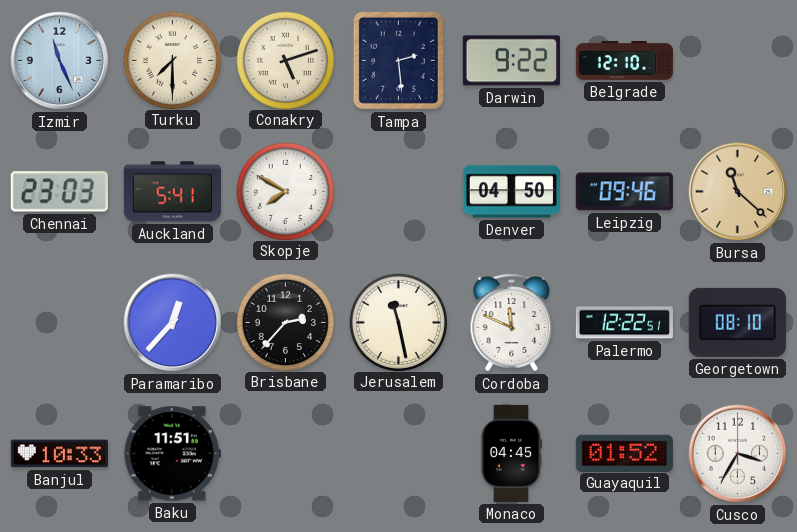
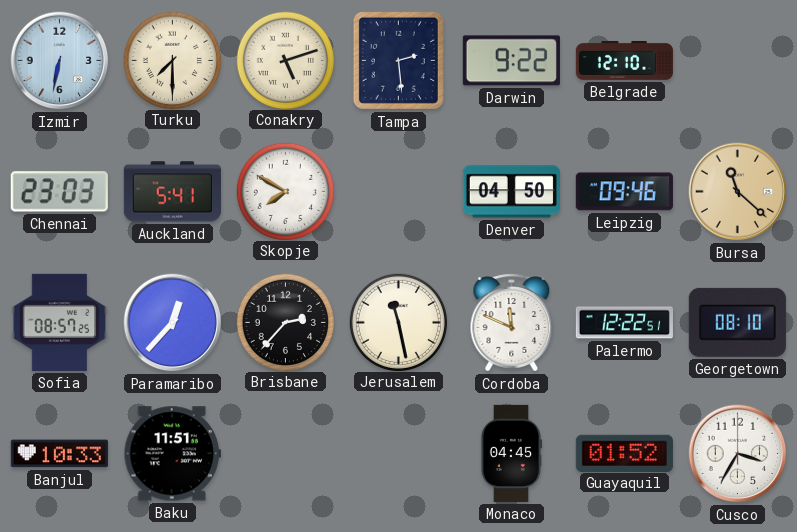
Izmir: 11:26 -> 6:32
Sofia: none -> 08:57
